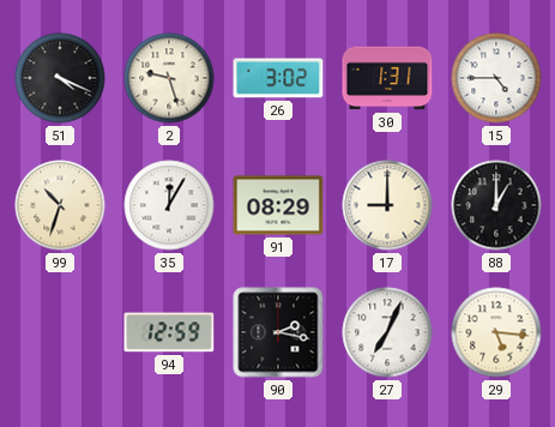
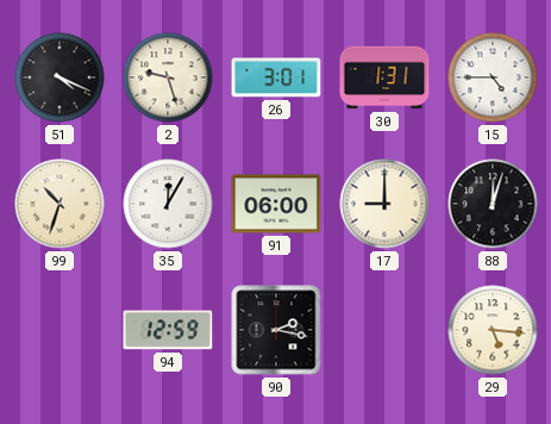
26: 3:02 -> 3:01
91: 08:29 -> 06:00
88: 1:00 -> 12:03
27: 7:04 -> none
